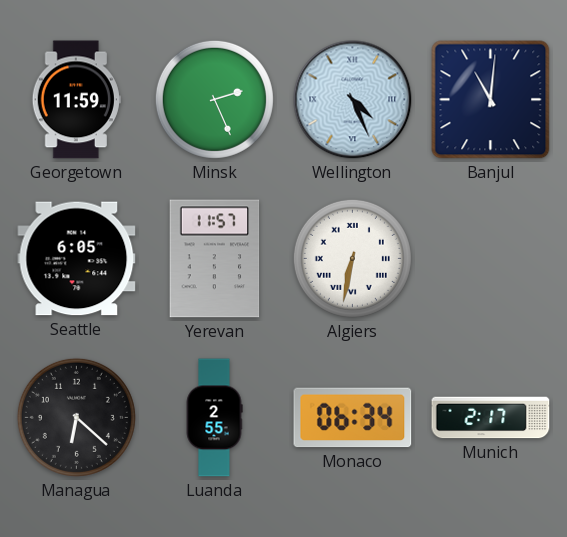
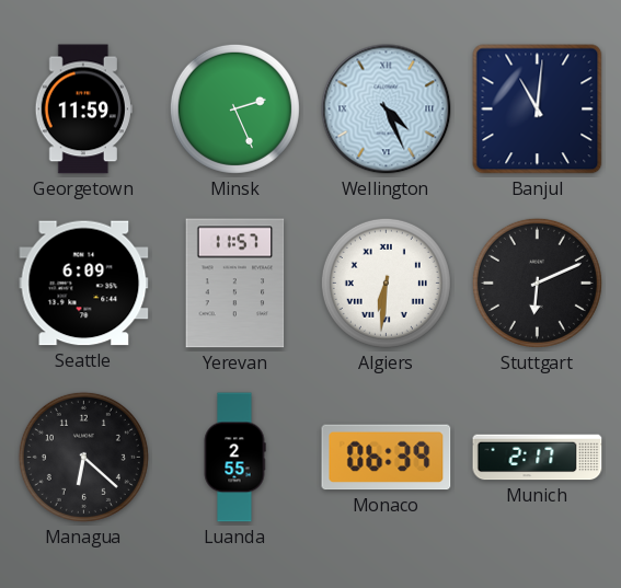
Seattle: 6:05 -> 6:09
Algiers: 6:32 -> 6:31
Stuttgart: none -> 6:11
Monaco: 06:34 -> 06:39
